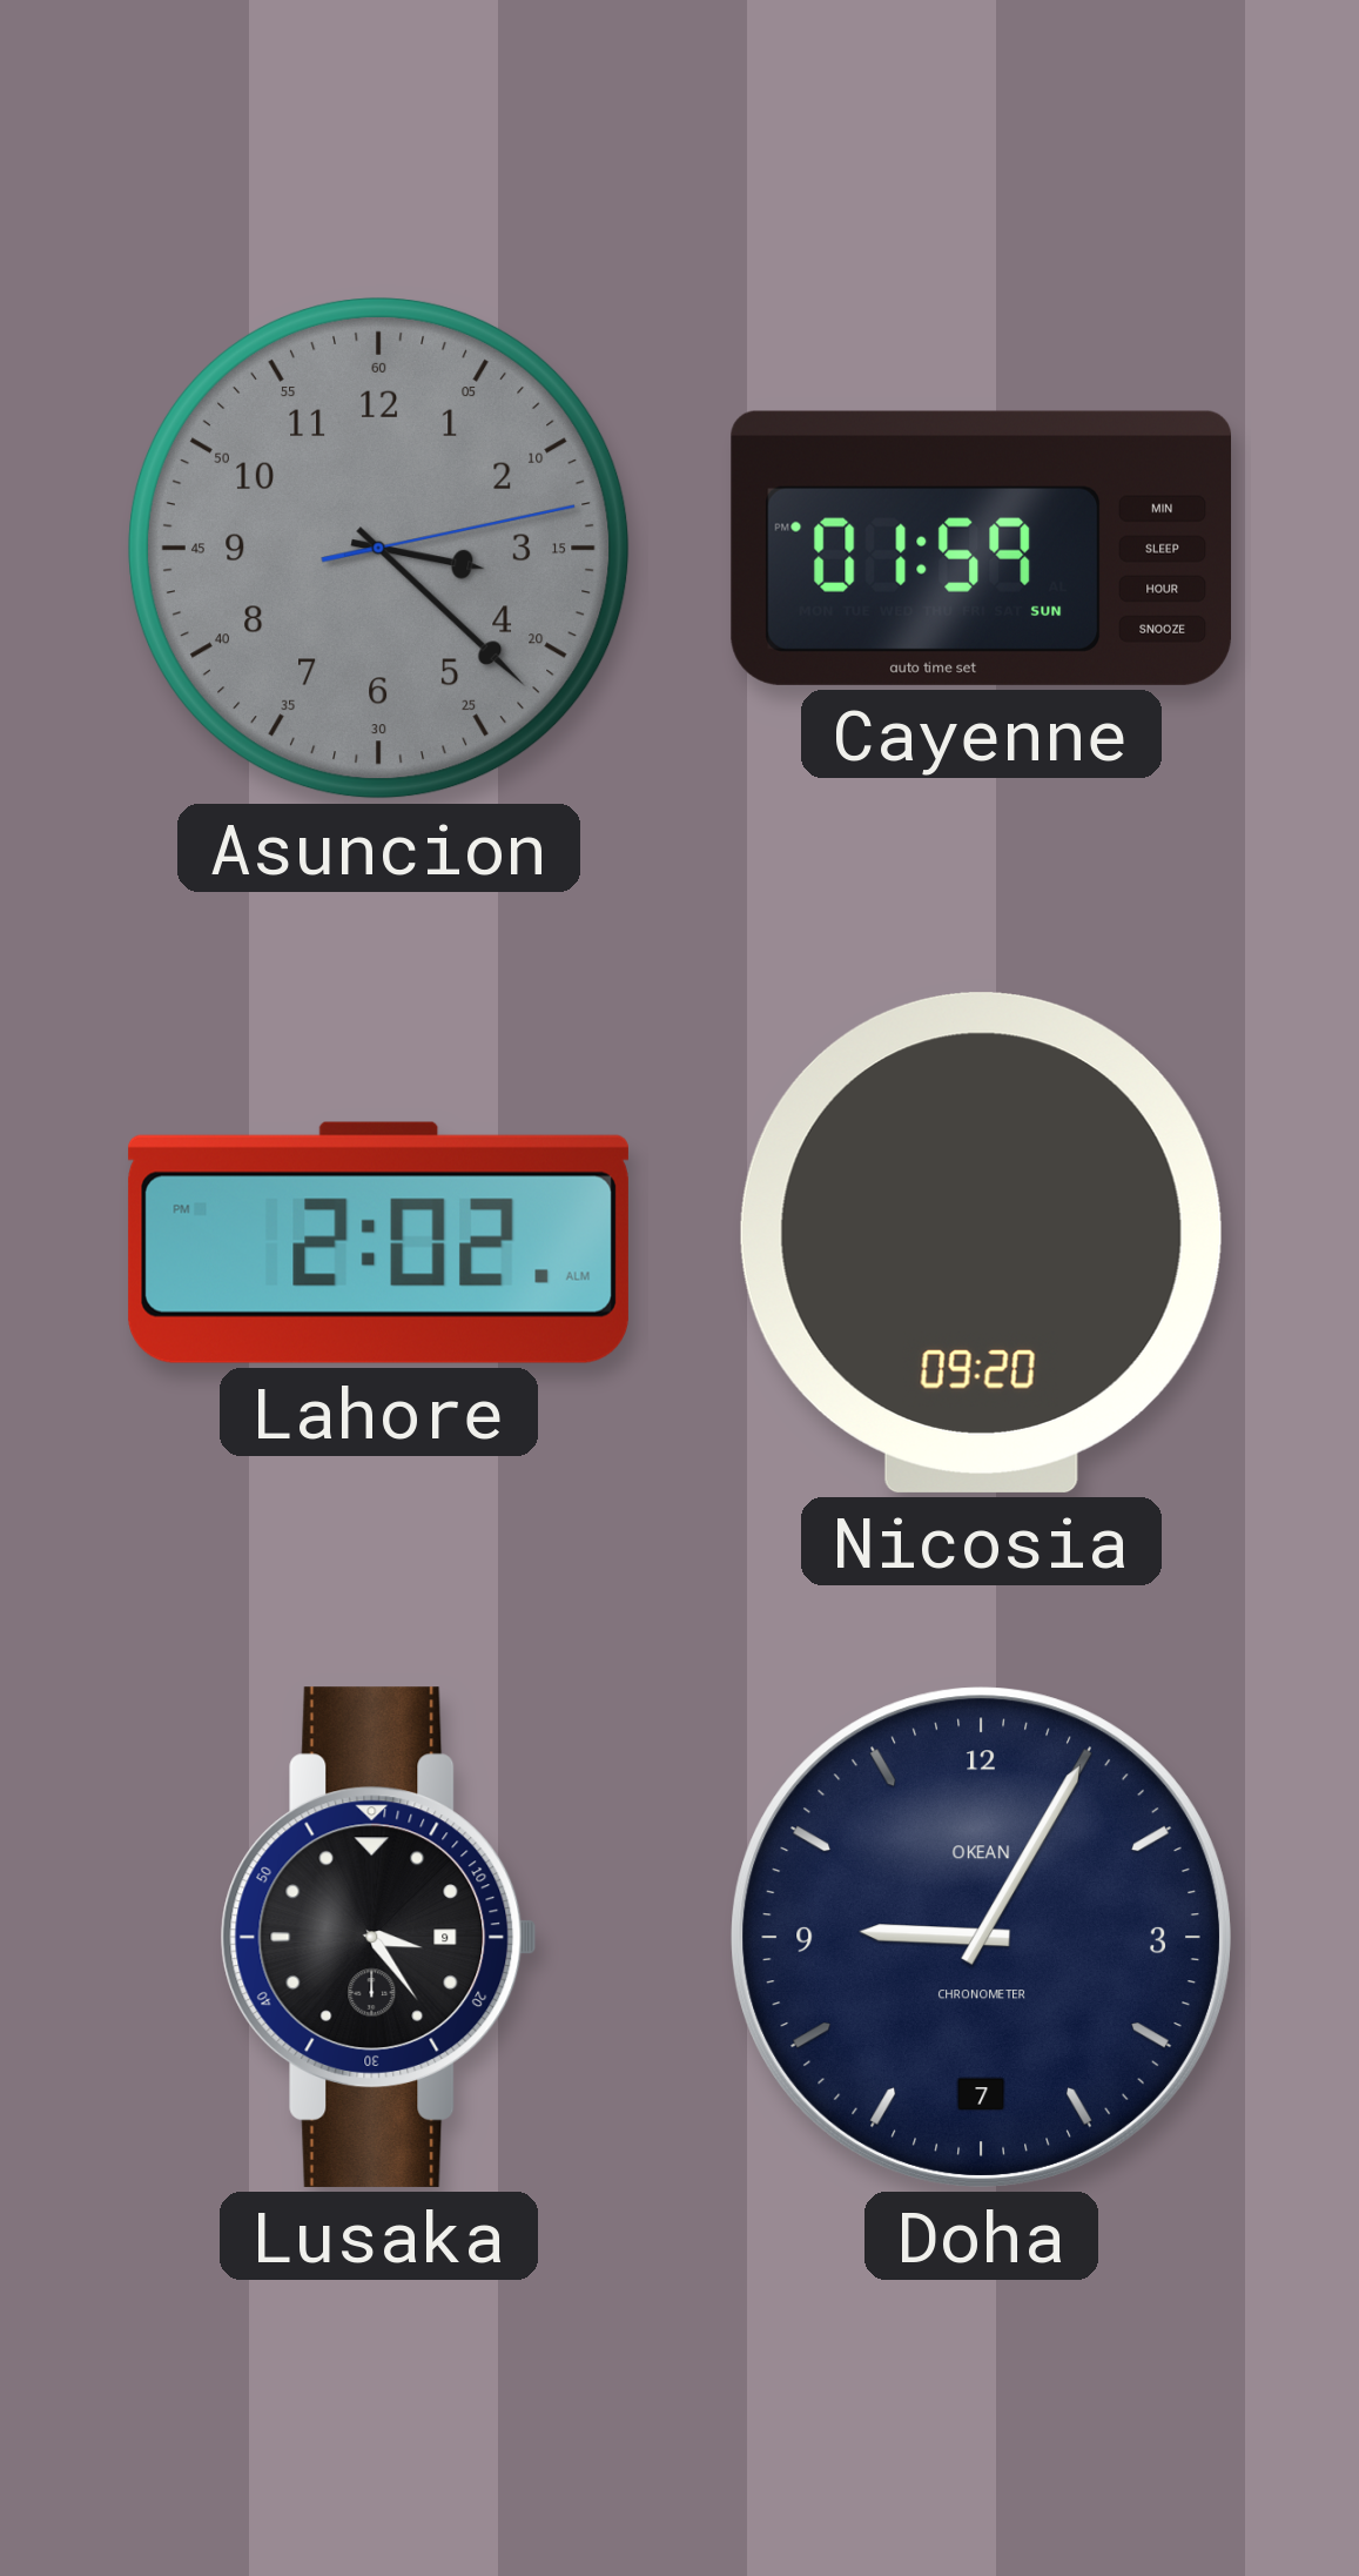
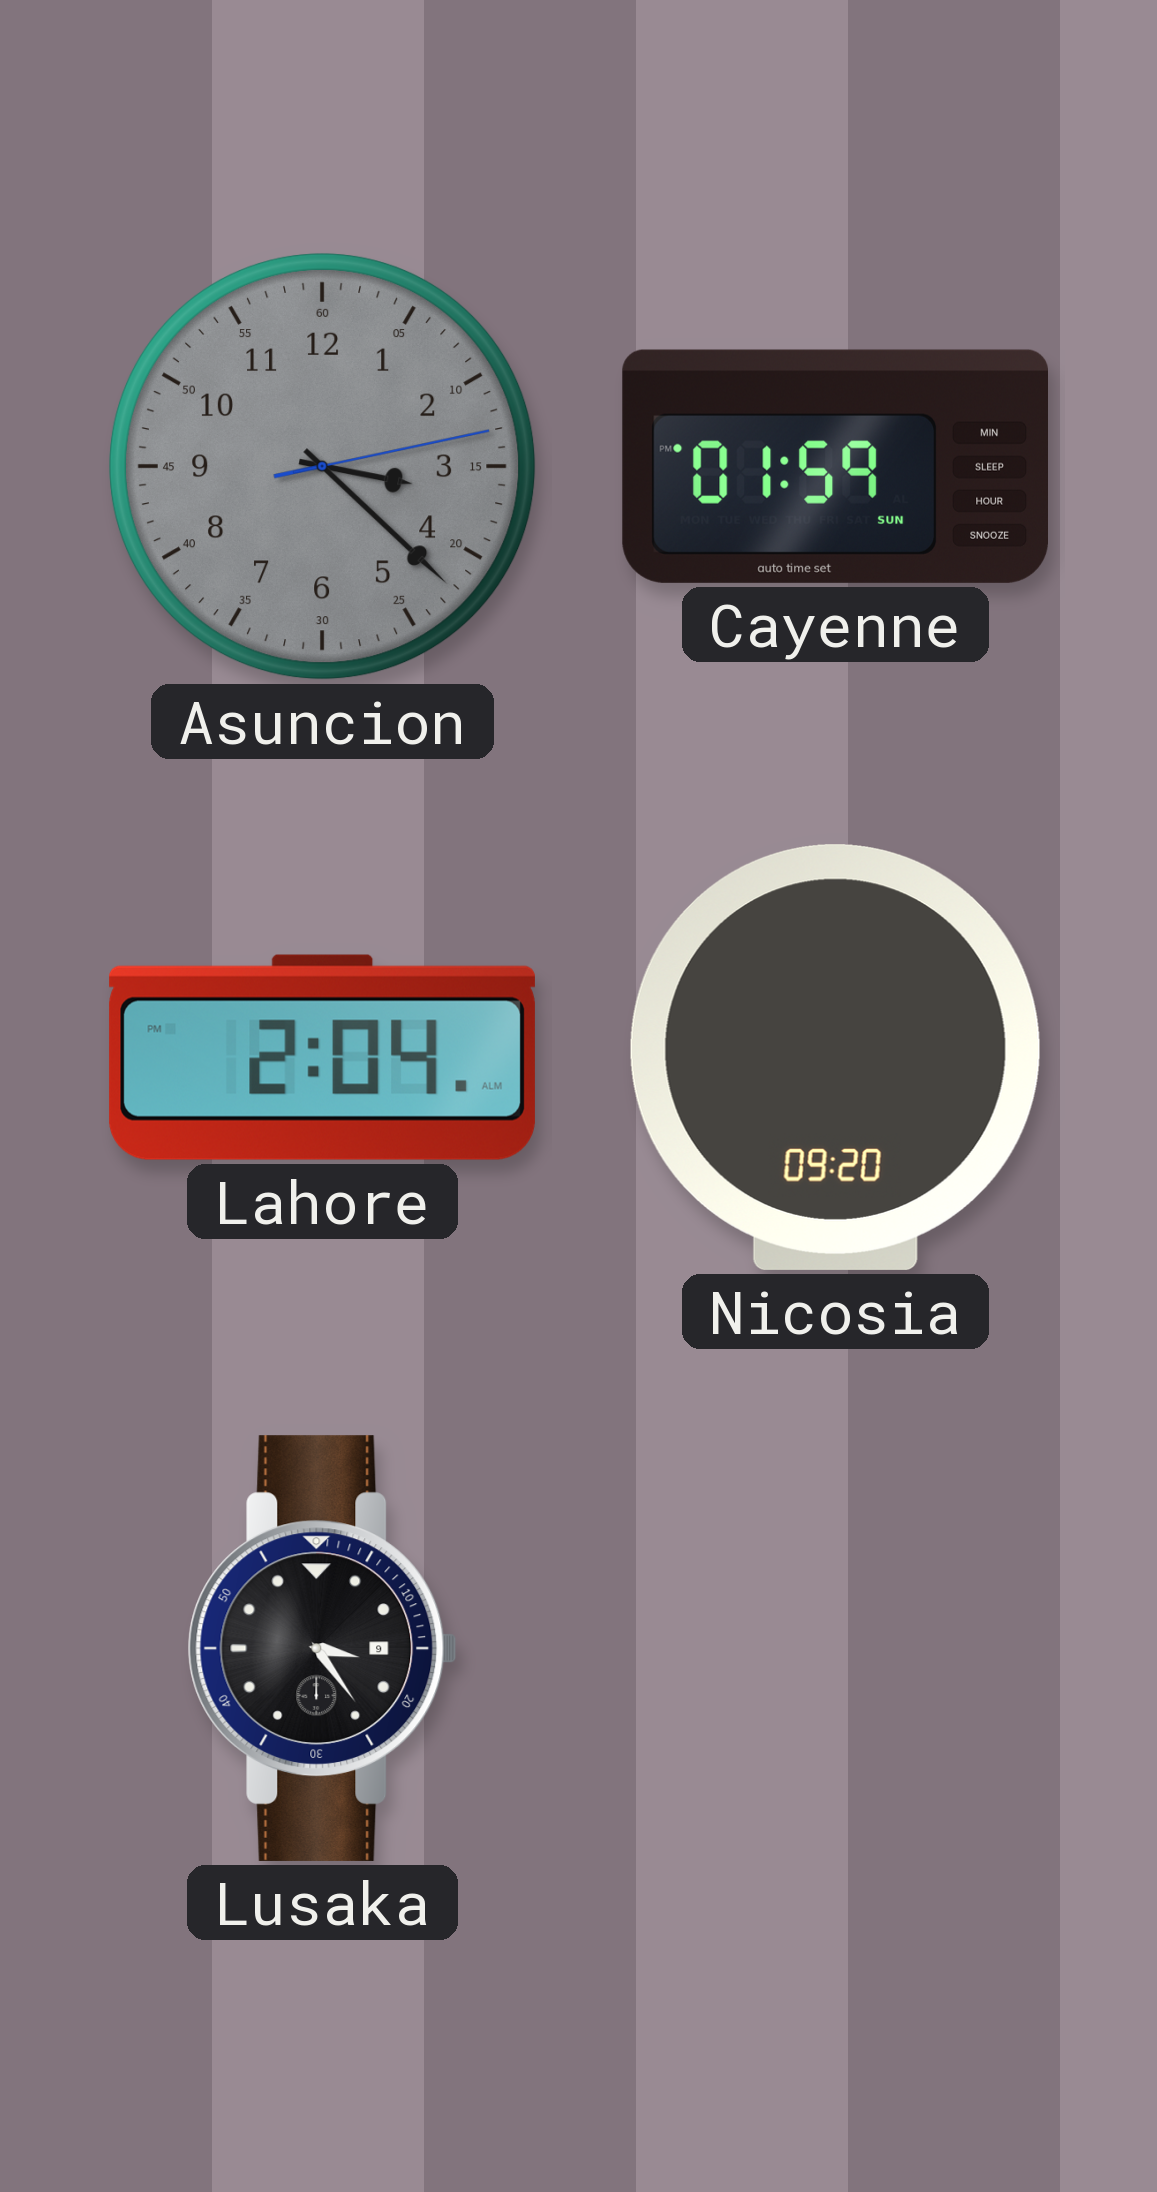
Lahore: 2:02 -> 2:04
Doha: 9:05 -> none
